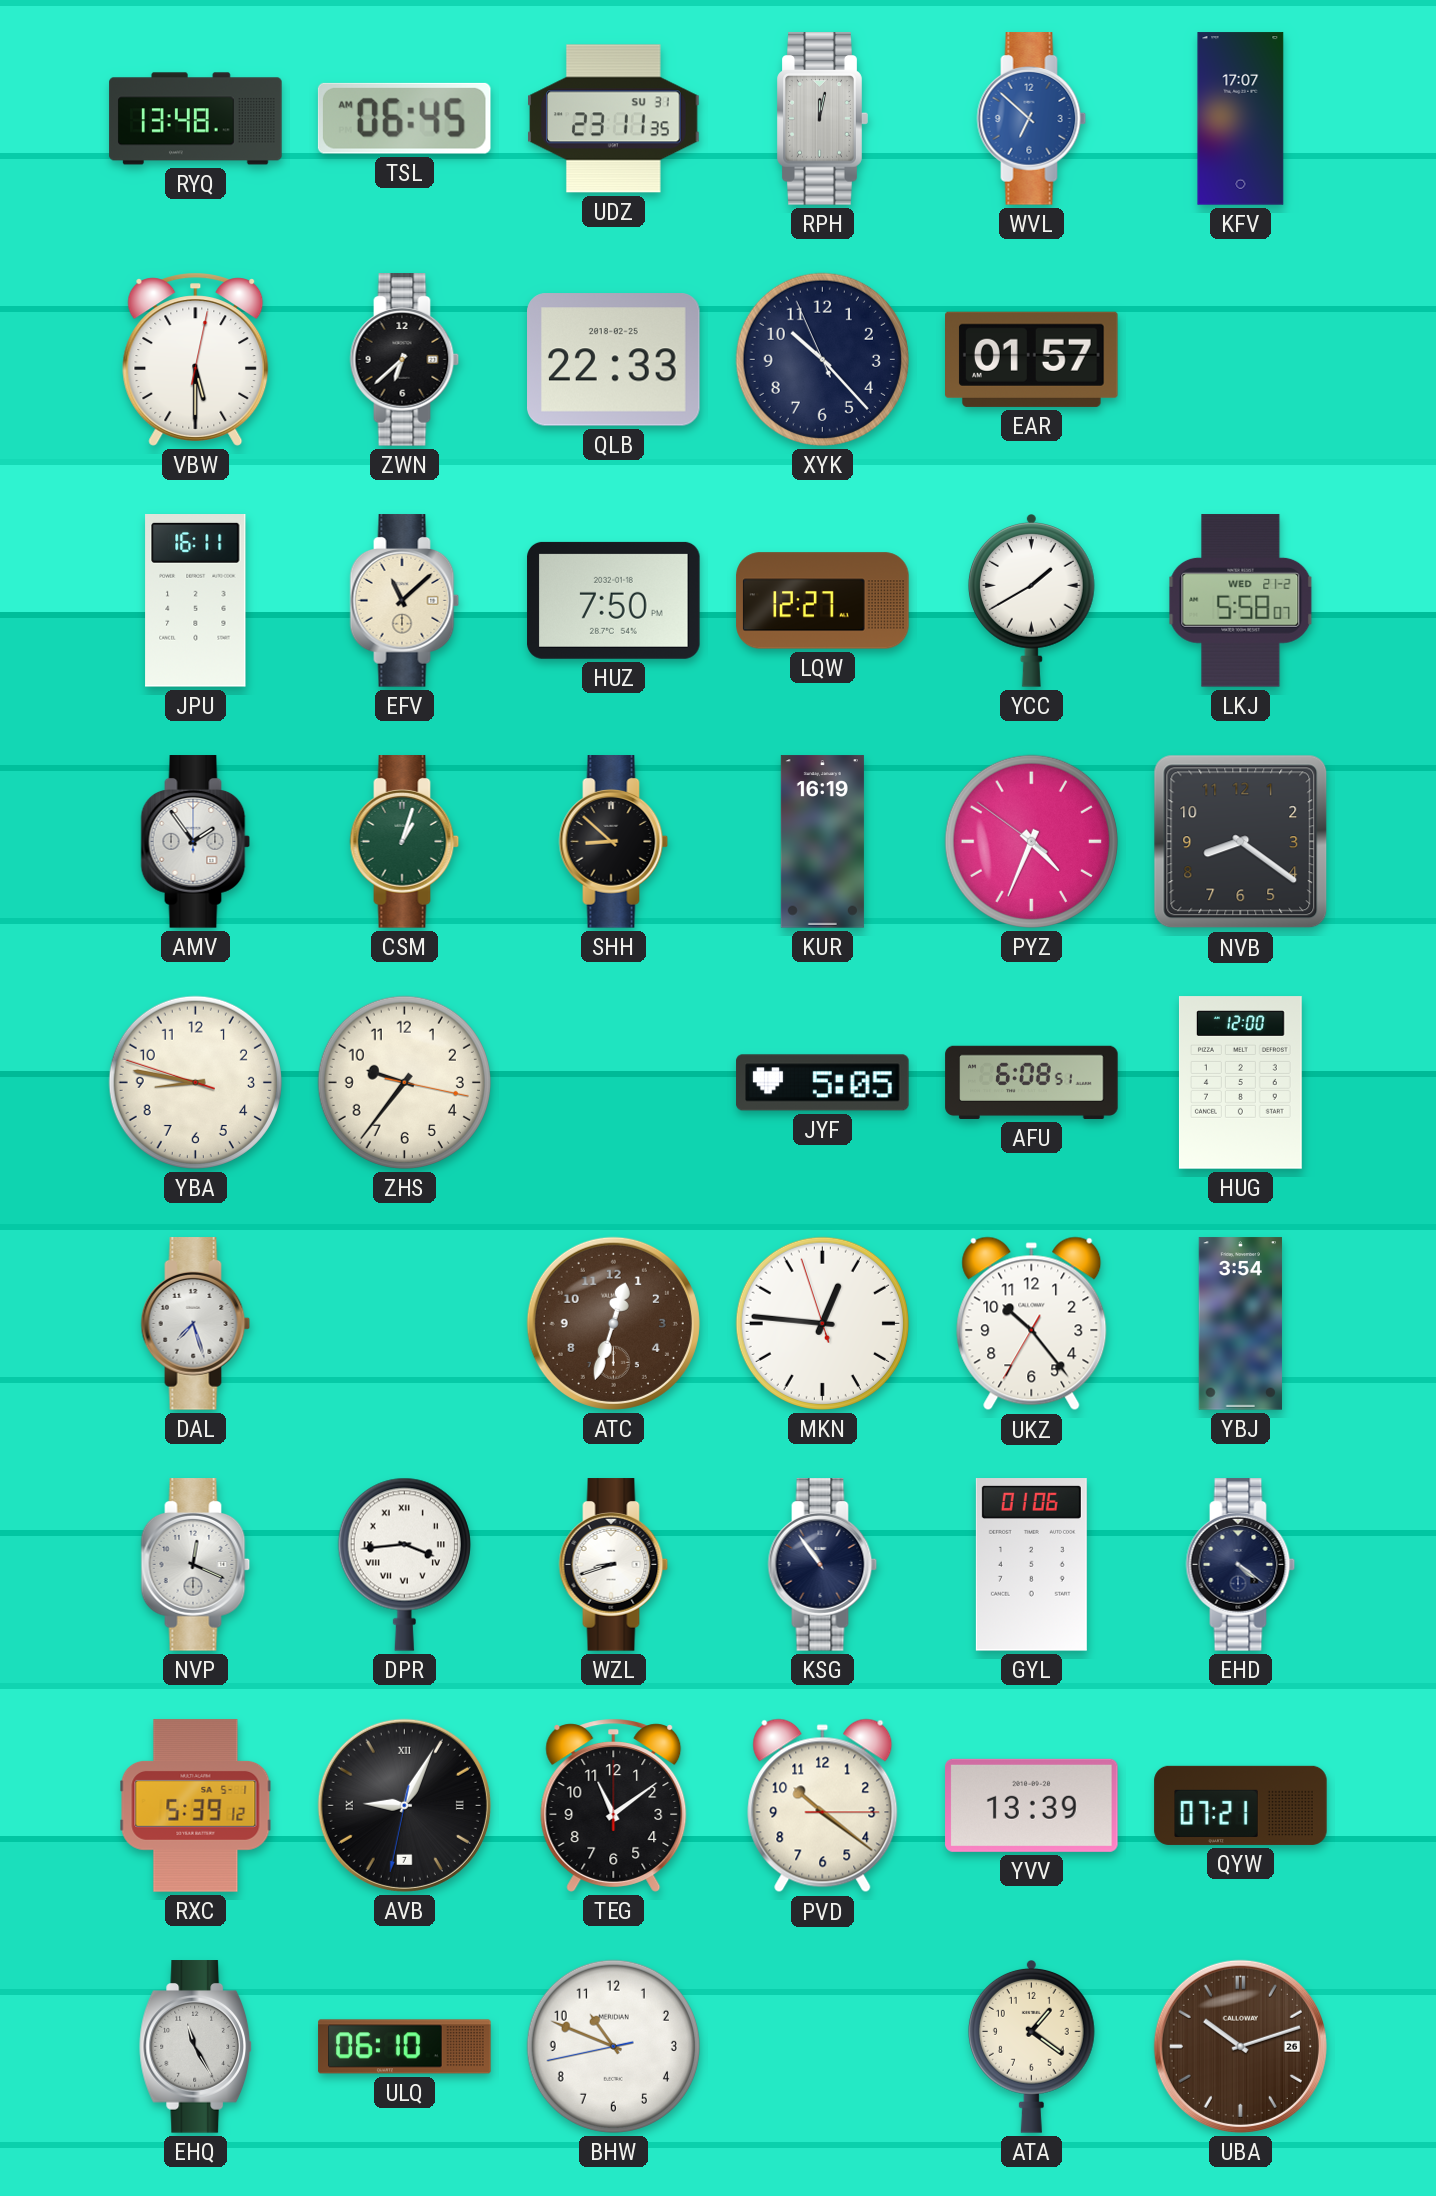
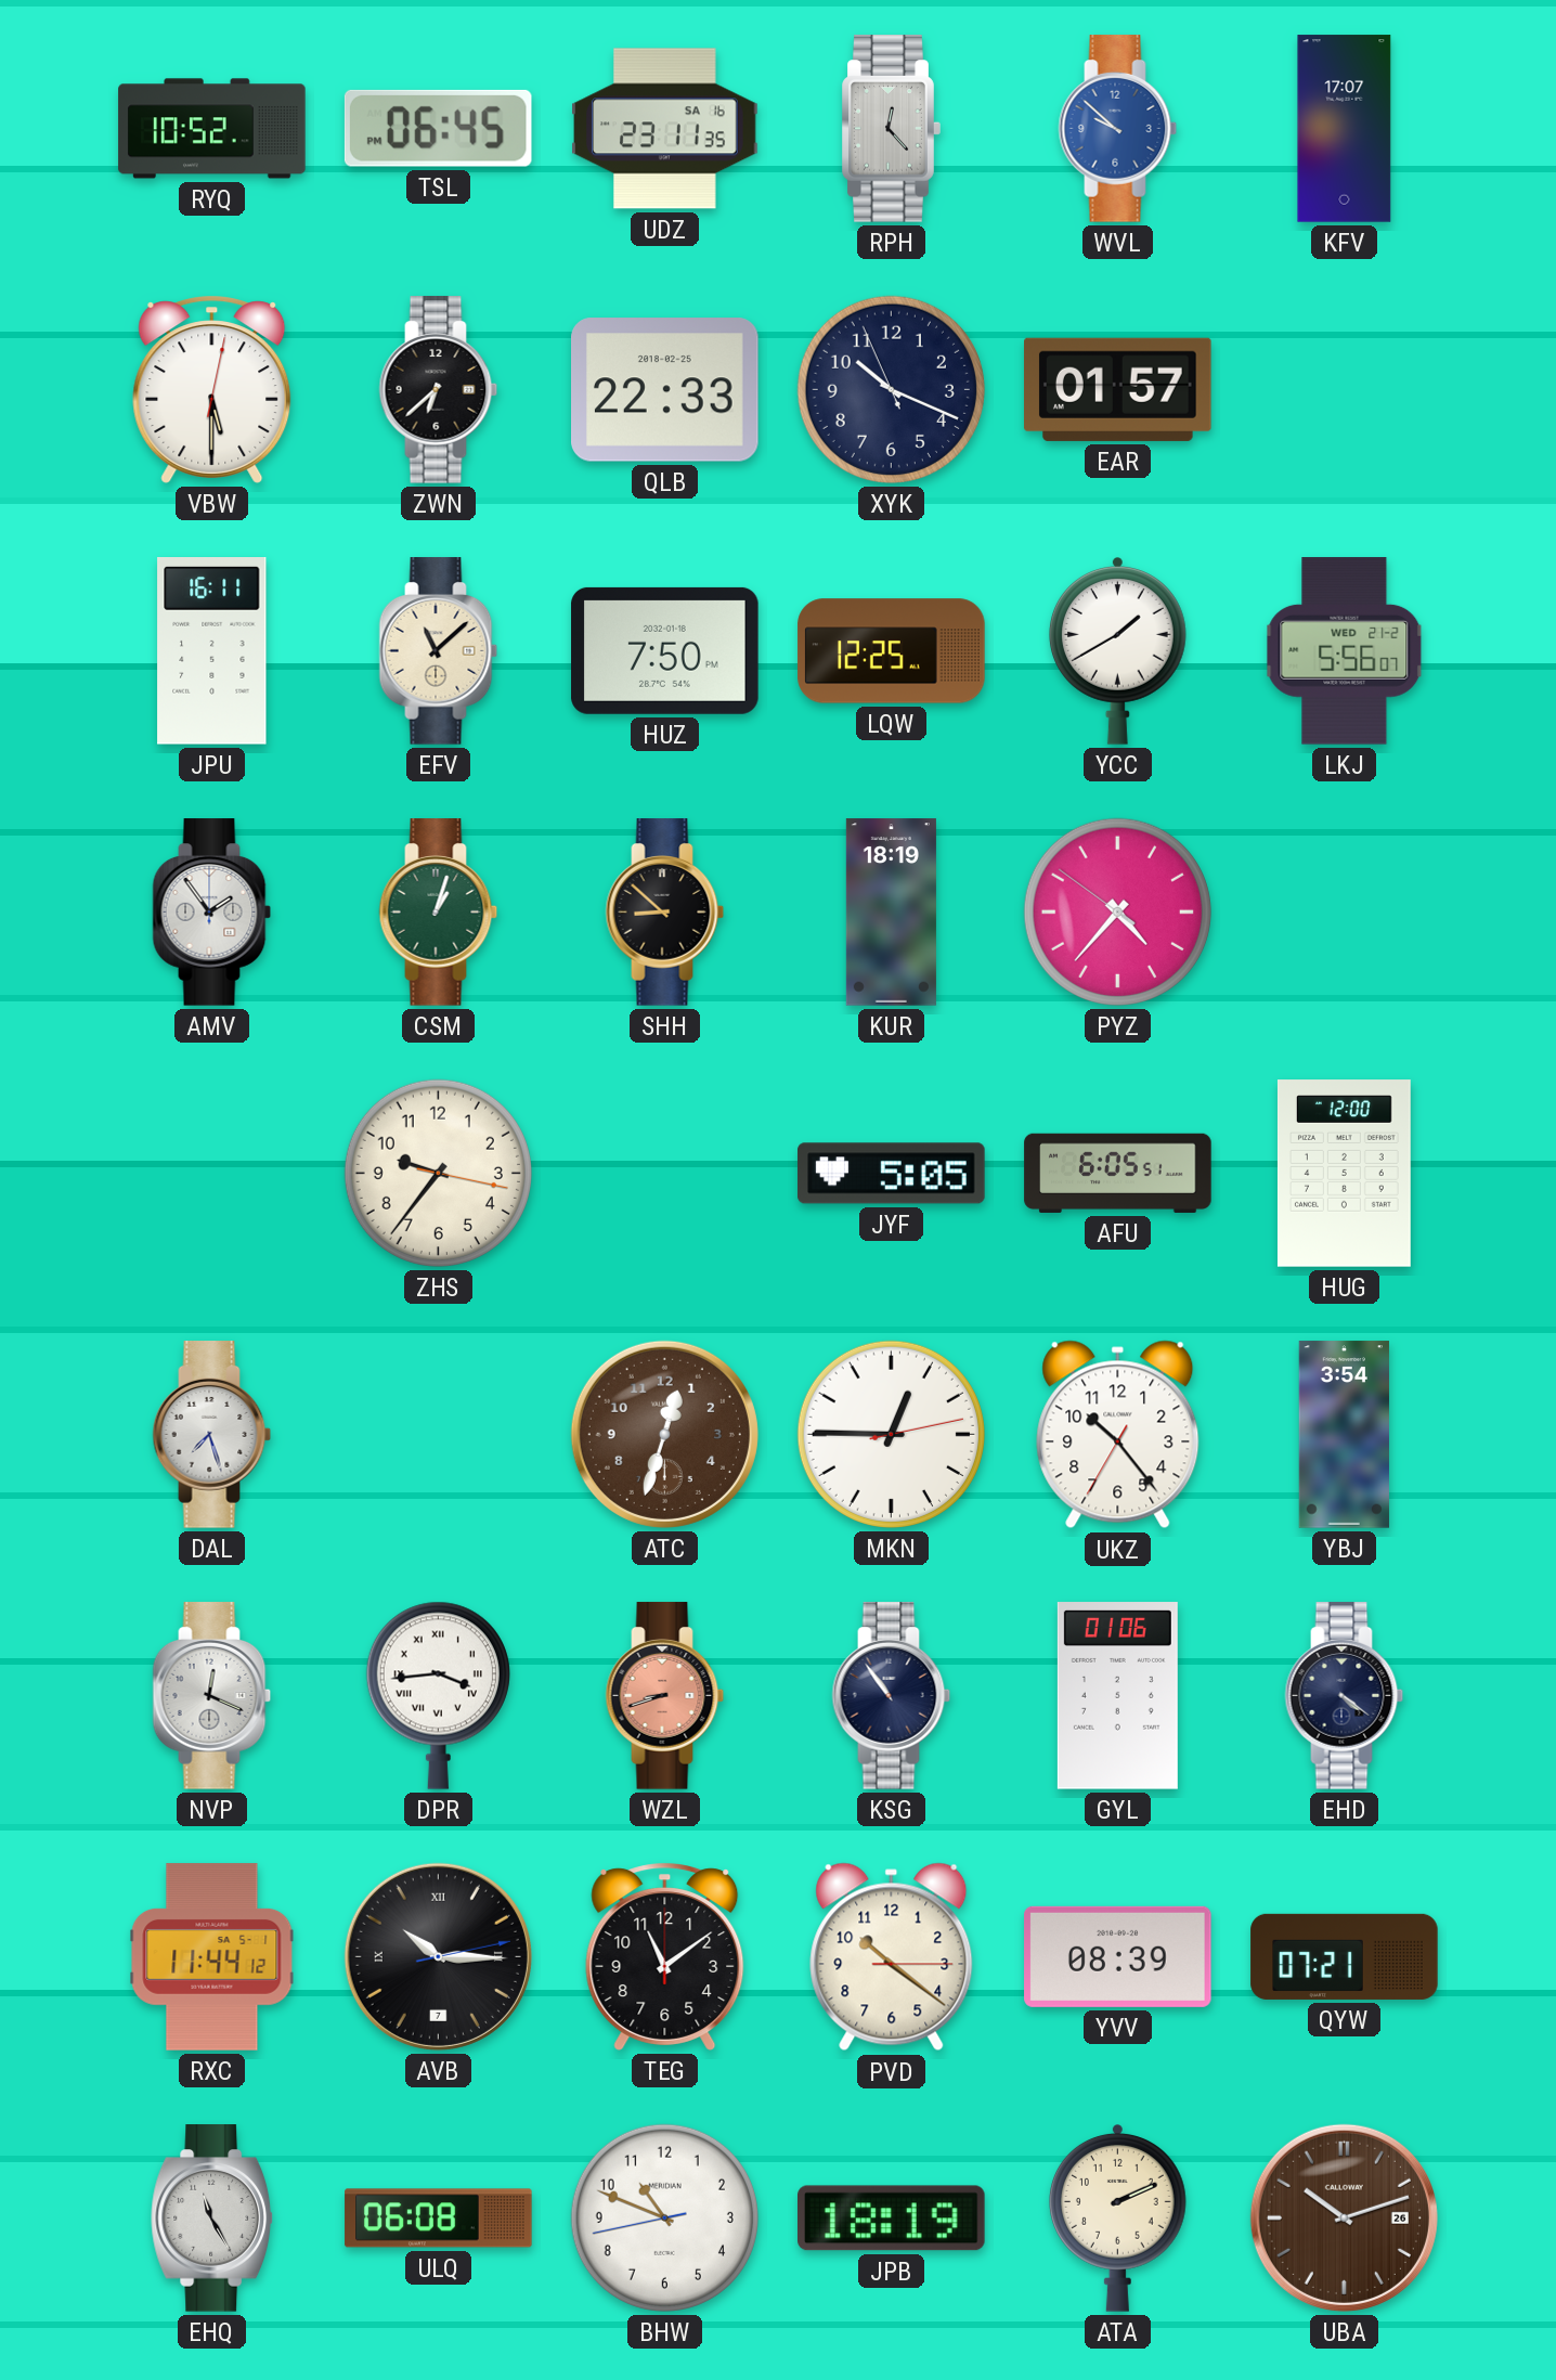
RYQ: 13:48 -> 10:52
TSL: 06:45 AM -> 06:45 PM
UDZ date: SU 31 -> SA 16
RPH: 12:02 -> 12:23
WVL: 6:52 -> 9:52
XYK: 10:22 -> 10:18
LQW: 12:27 -> 12:25
LKJ: 5:58 -> 5:56
KUR: 16:19 -> 18:19
PYZ: 4:33 -> 4:36
NVB: 8:21 -> none
YBA: 8:46 -> none
AFU: 6:08 -> 6:05
MKN: 12:45:57 -> 12:45:13
WZL dial: white -> salmon
RXC: 5:39 -> 11:44
AVB: 9:04 -> 10:15
YVV: 13:39 -> 08:39
ULQ: 06:10 -> 06:08
JPB: none -> 18:19
ATA: 1:21 -> 2:11
